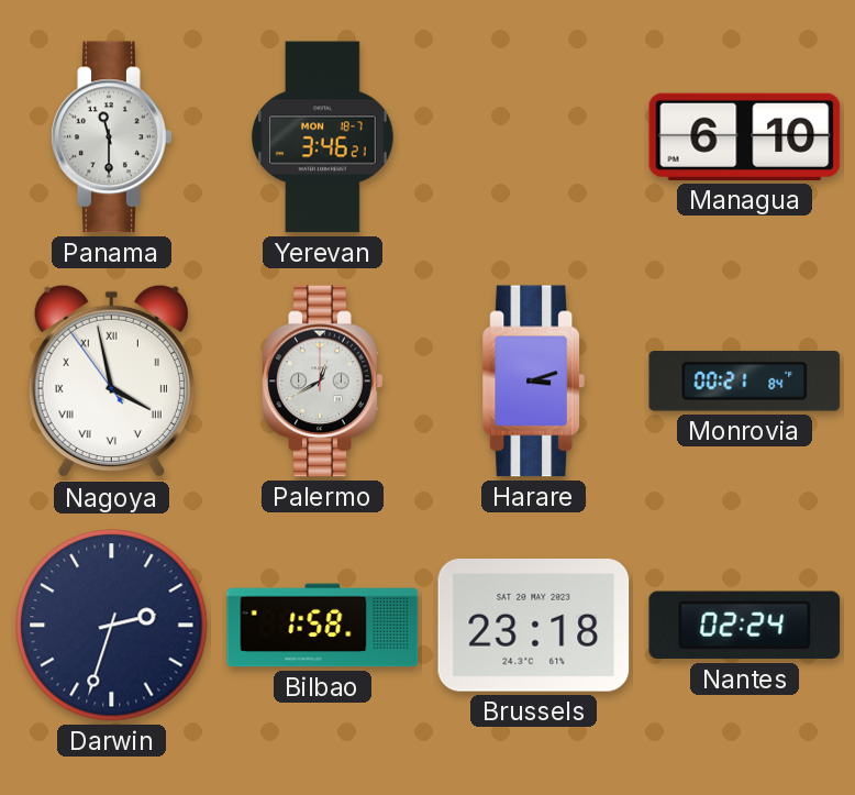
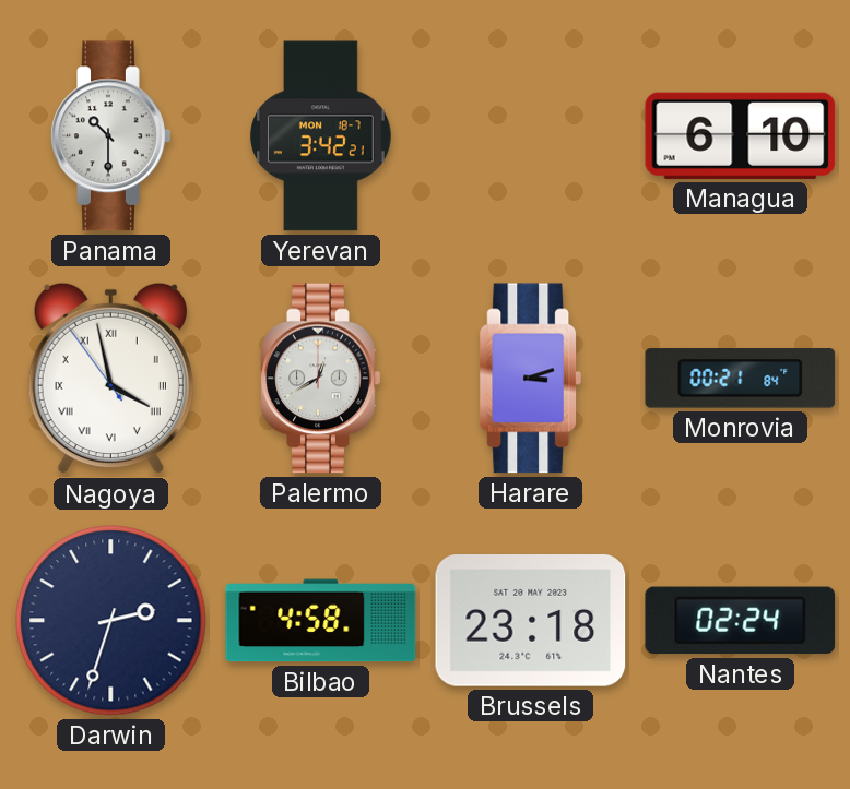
Panama: 11:30 -> 10:30
Yerevan: 3:46 -> 3:42
Bilbao: 1:58 -> 4:58
